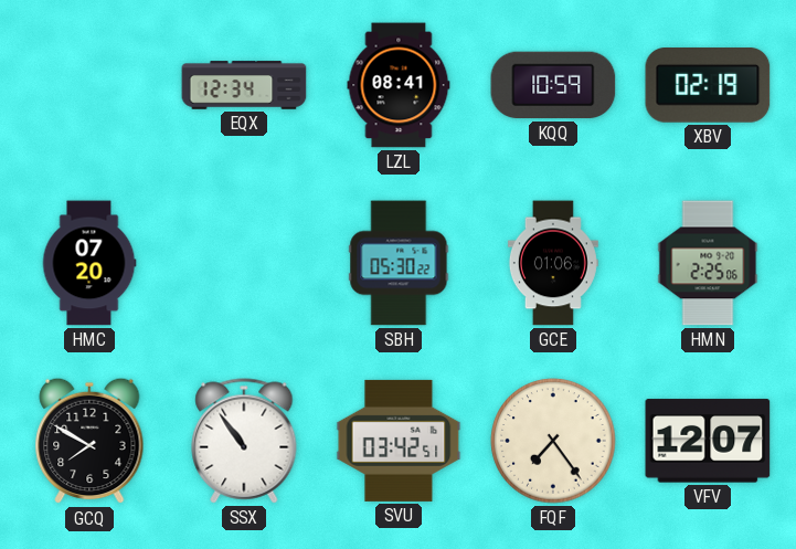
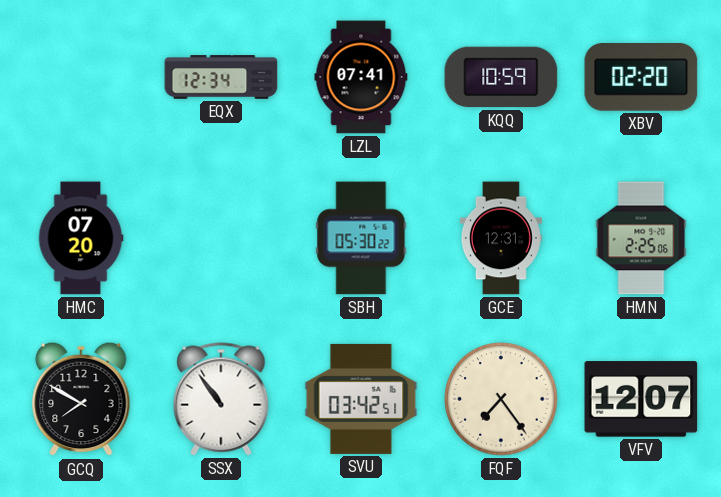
LZL: 08:41 -> 07:41
XBV: 02:19 -> 02:20
GCE: 01:06 -> 12:31
